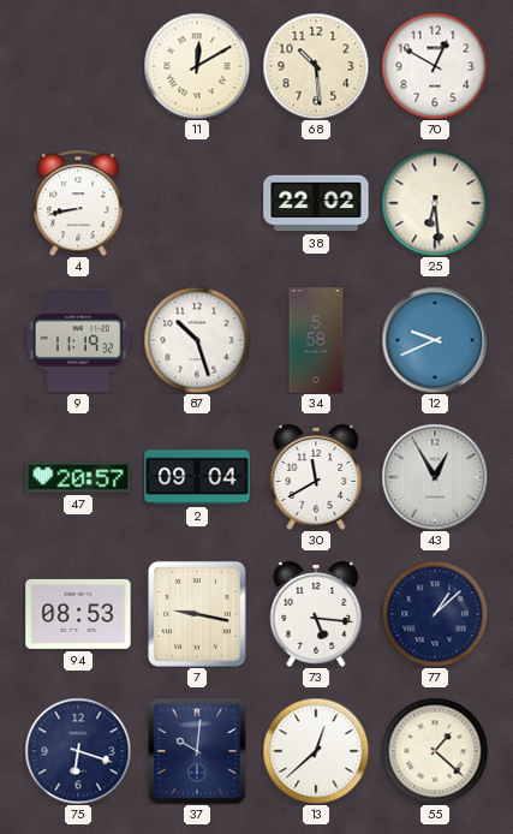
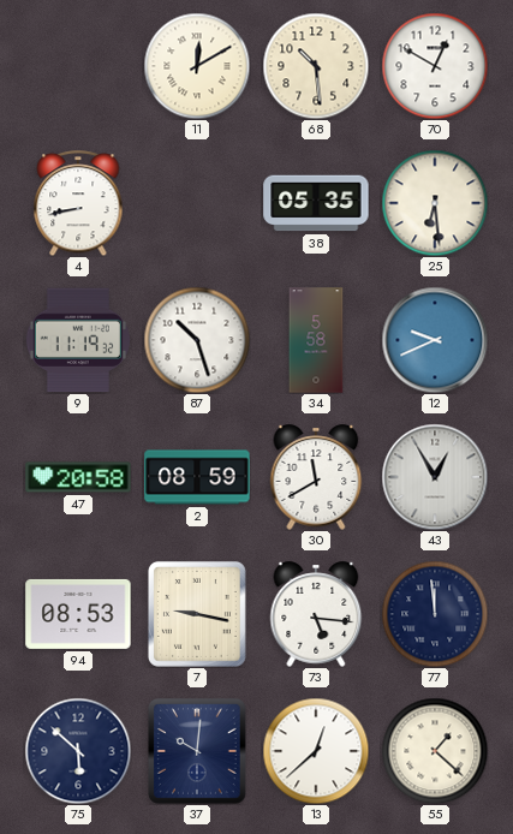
38: 22:02 -> 05:35
47: 20:57 -> 20:58
2: 09:04 -> 08:59
77: 1:08 -> 11:59
75: 6:18 -> 5:52
